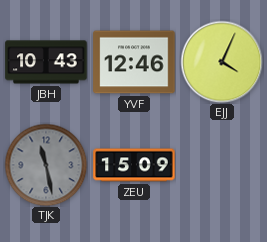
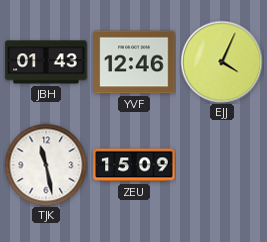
JBH: 10:43 -> 01:43
TJK dial: grey -> white
